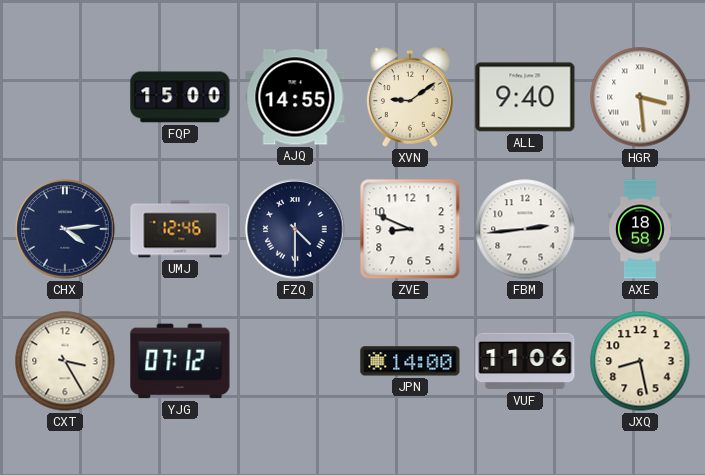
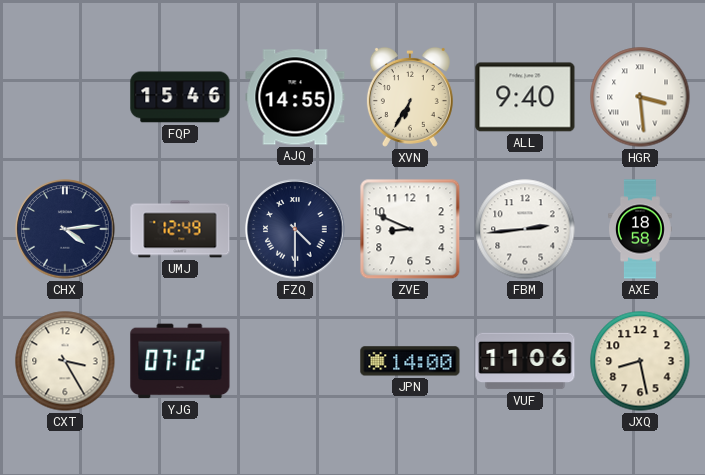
FQP: 15:00 -> 15:46
XVN: 9:09 -> 6:35
UMJ: 12:46 -> 12:49
